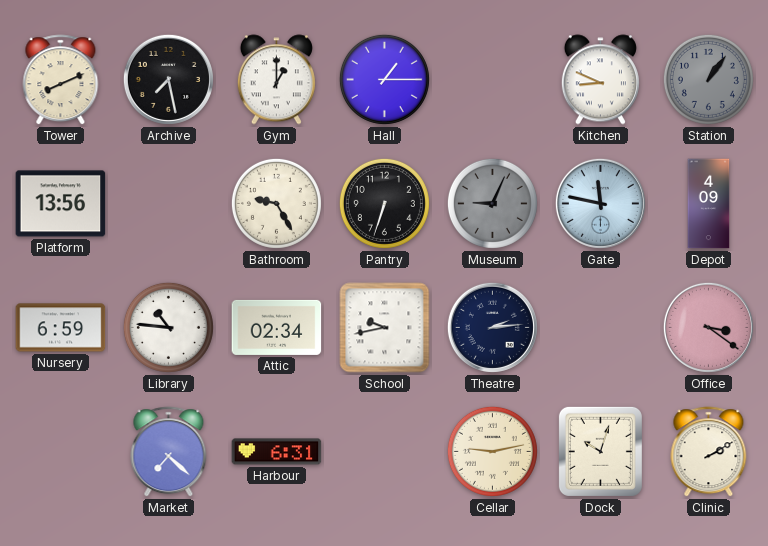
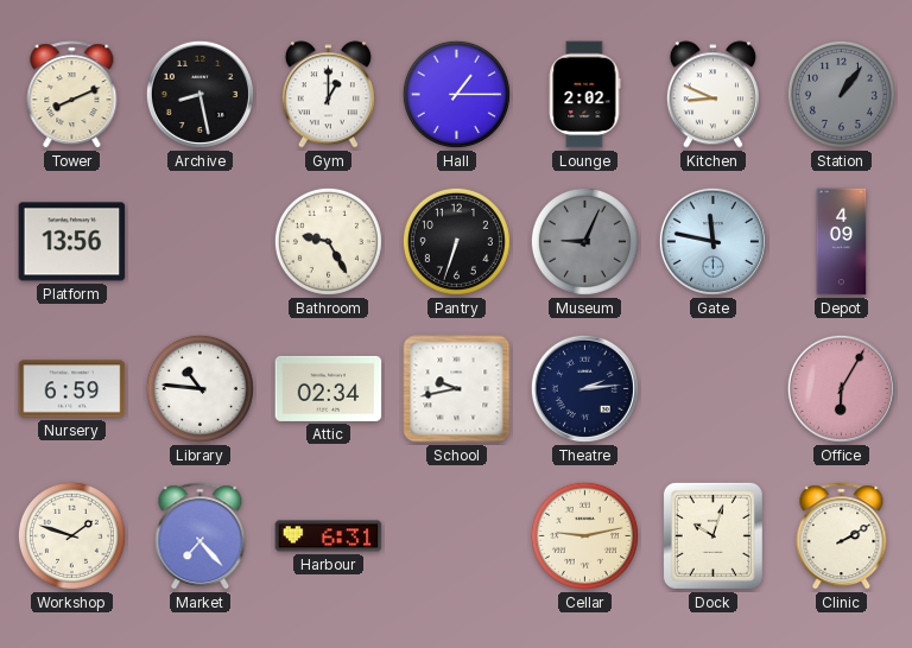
Archive: 7:28 -> 8:28
Lounge: none -> 2:02
Office: 3:21 -> 6:05
Workshop: none -> 1:48
Market: 7:22 -> 7:23
